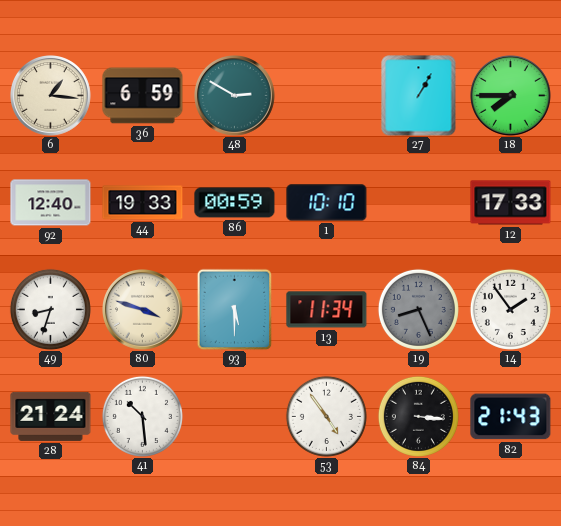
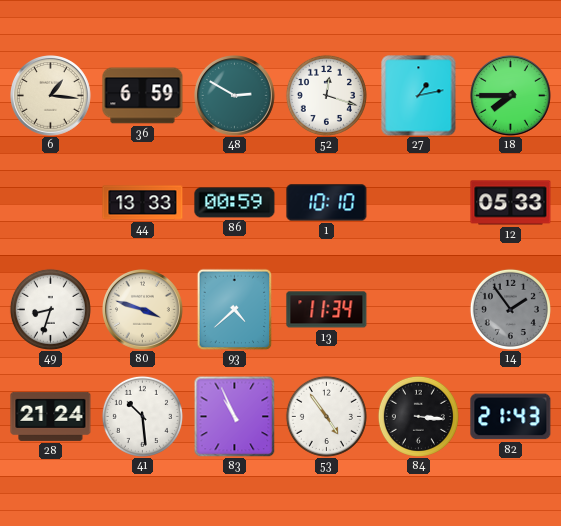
52: none -> 12:18
27: 1:05 -> 1:13
92: 12:40 -> none
44: 19:33 -> 13:33
12: 17:33 -> 05:33
93: 5:30 -> 4:38
19: 8:26 -> none
14 dial: white -> grey
83: none -> 10:56
